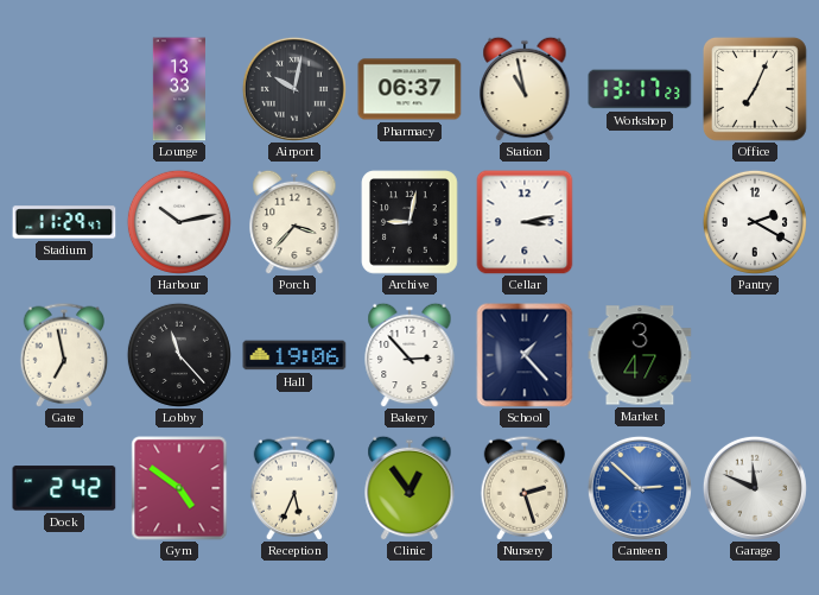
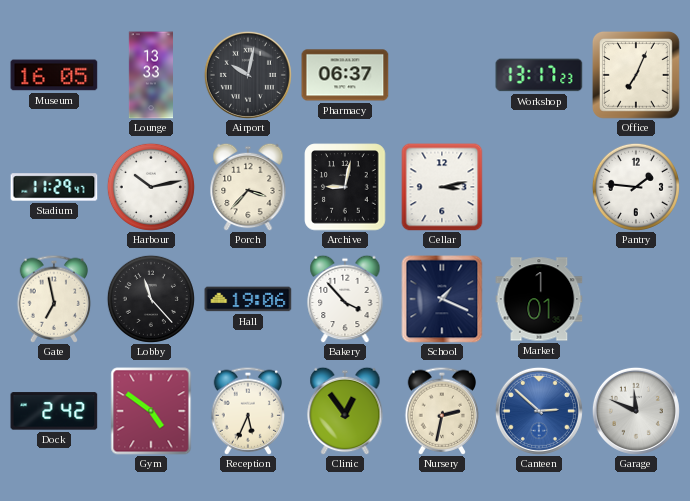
Museum: none -> 16:05
Station: 10:58 -> none
Pantry: 2:20 -> 1:46
Bakery: 2:53 -> 3:53
School: 1:23 -> 1:19
Market: 3:47 -> 1:01
Nursery: 2:27 -> 2:32
